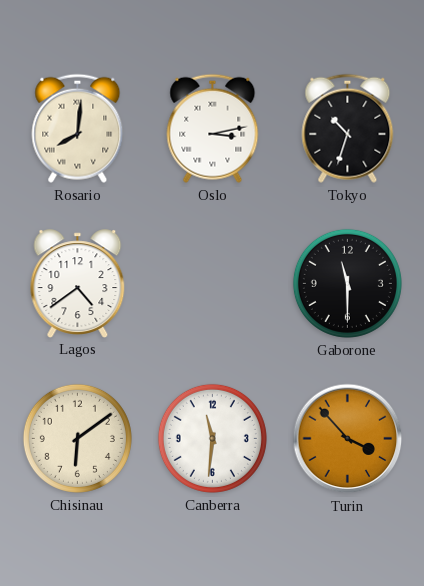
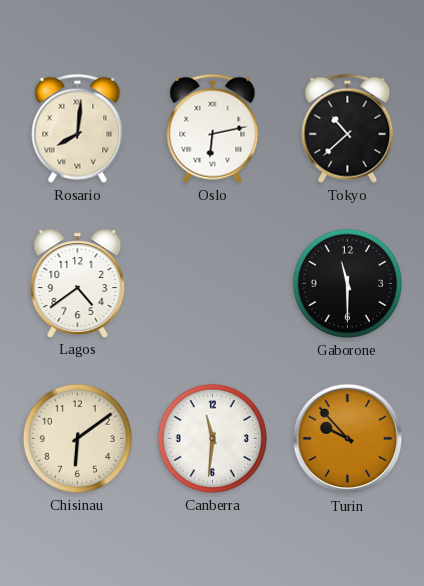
Oslo: 3:13 -> 6:13
Tokyo: 10:33 -> 10:38
Turin: 3:53 -> 9:53
